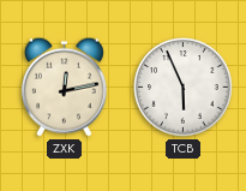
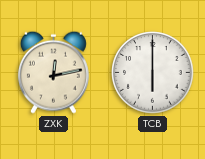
TCB: 5:56 -> 6:00
